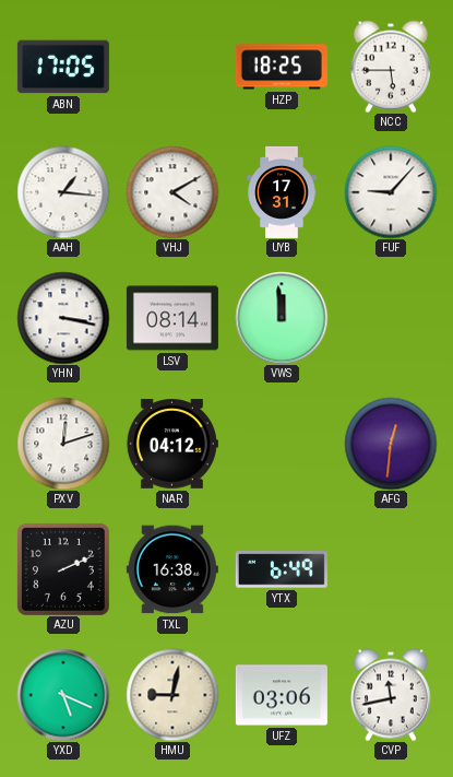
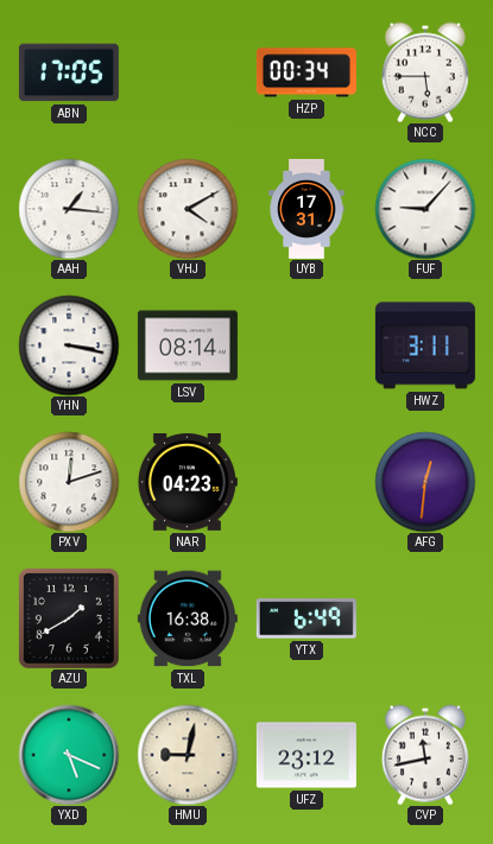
HZP: 18:25 -> 00:34
VWS: 11:59 -> none
HWZ: none -> 3:11
NAR: 04:12 -> 04:23
AZU: 2:11 -> 1:40
UFZ: 03:06 -> 23:12
